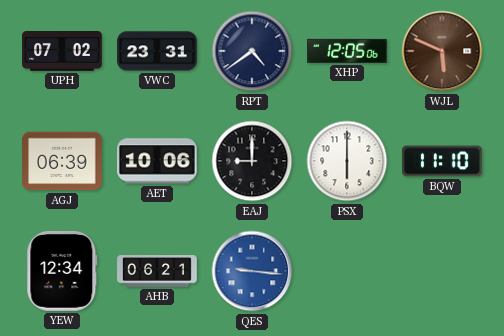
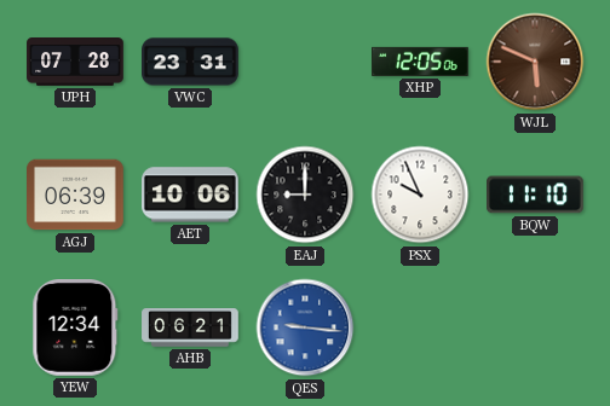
UPH: 07:02 -> 07:28
RPT: 4:39 -> none
PSX: 6:00 -> 9:56
